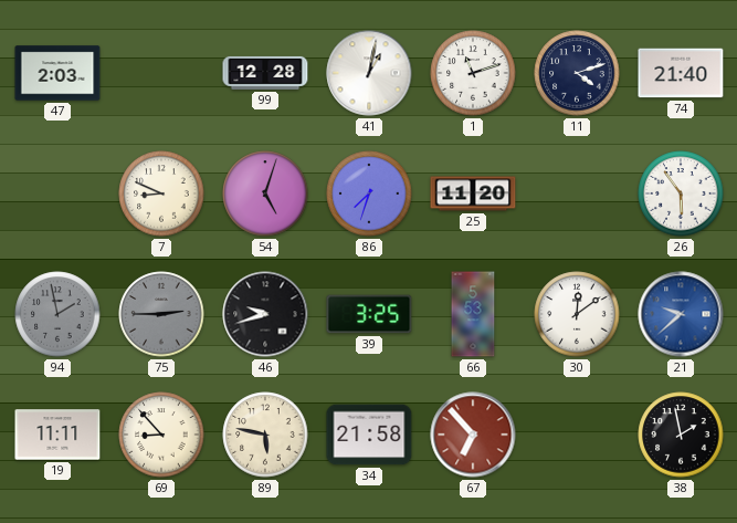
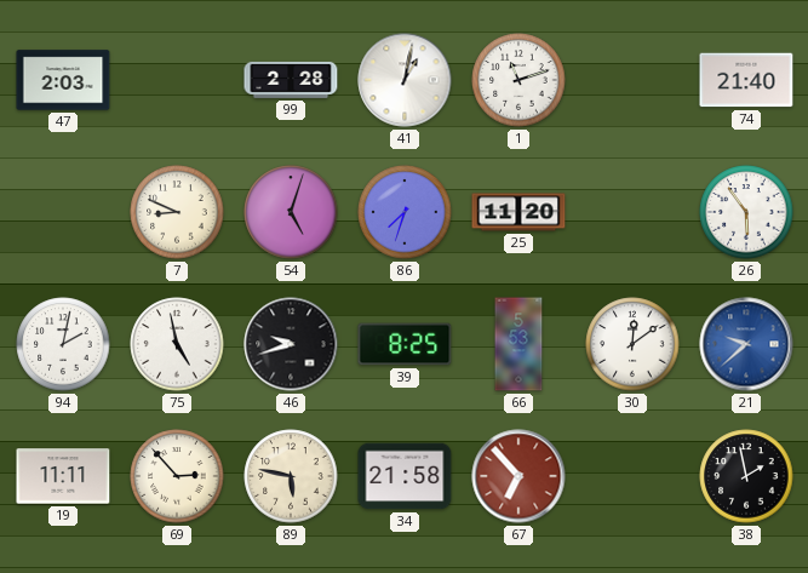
99: 12:28 -> 2:28
11: 4:12 -> none
94: 1:58 -> 2:02
94 dial: grey -> white
75: 2:45 -> 4:58
75 dial: grey -> white
39: 3:25 -> 8:25
69: 8:53 -> 2:53
